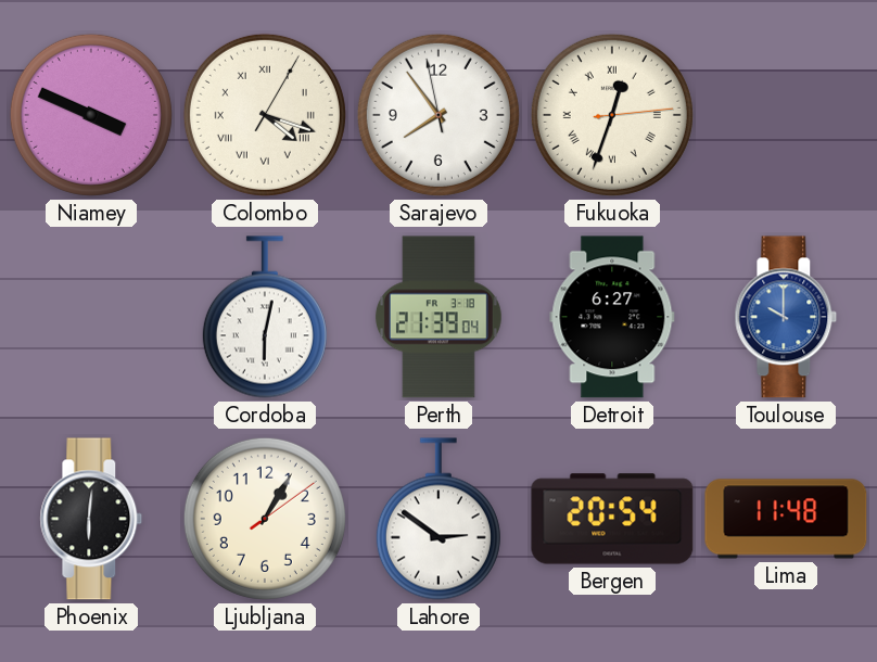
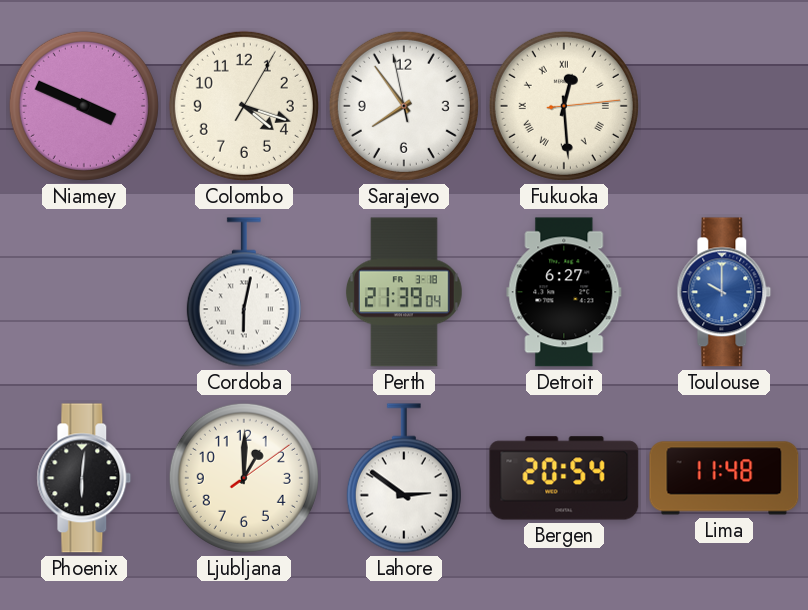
Colombo numerals: Roman -> Arabic
Fukuoka: 12:33 -> 12:29
Ljubljana: 1:05 -> 1:00
